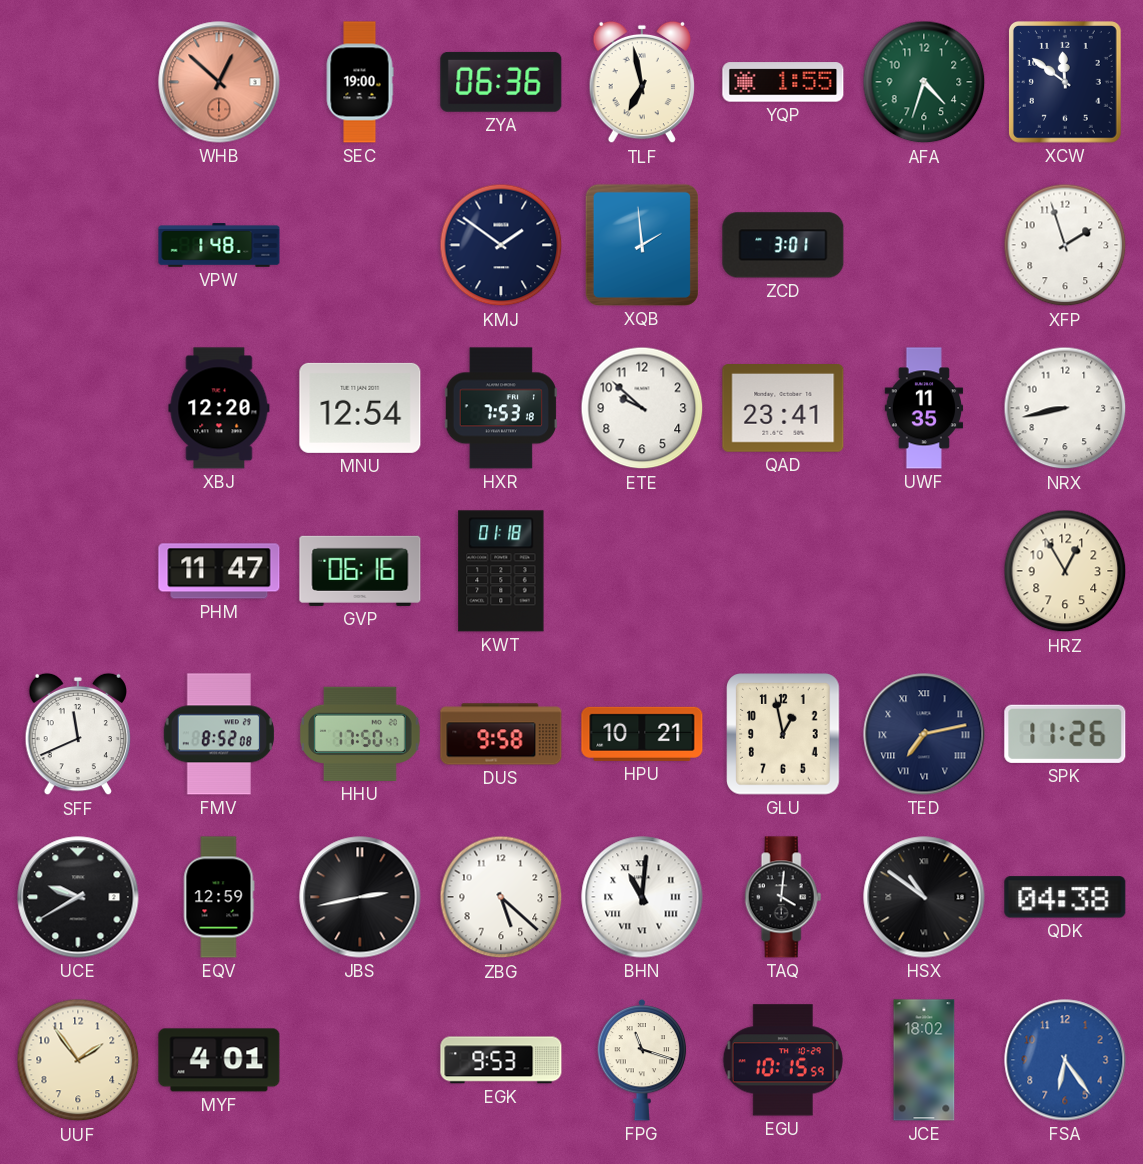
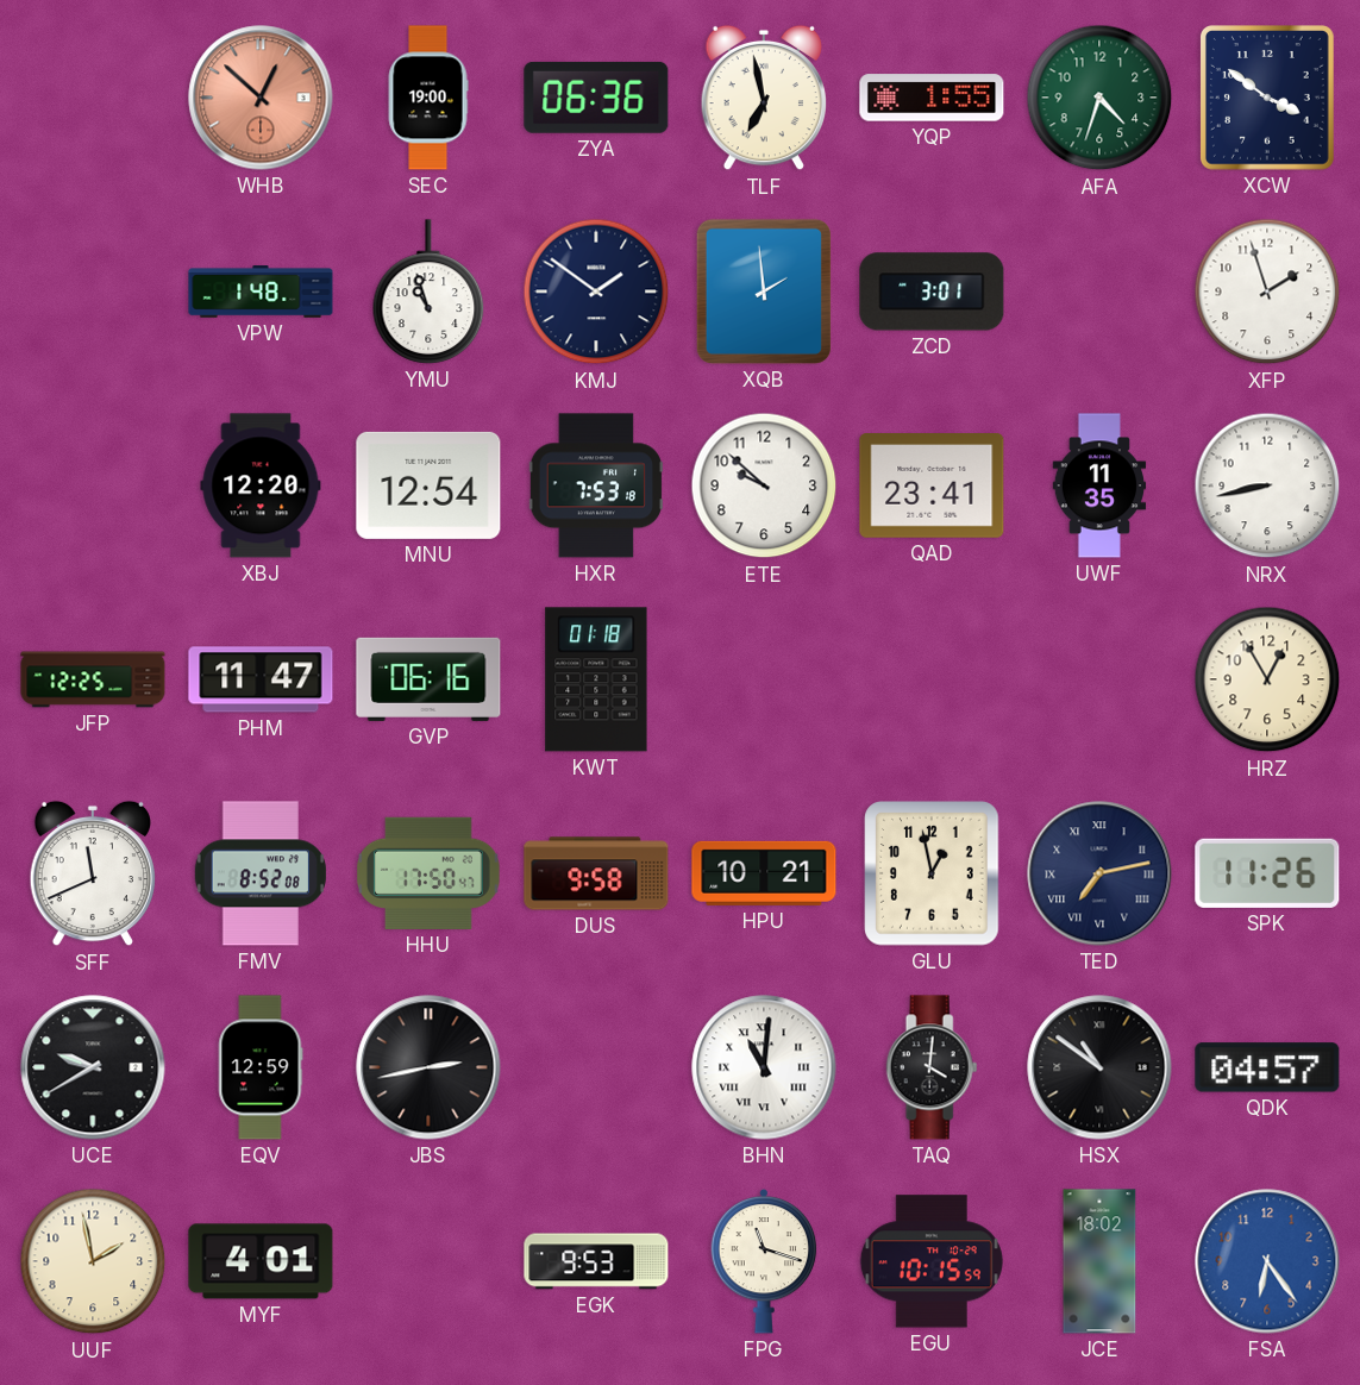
XCW: 11:51 -> 3:51
YMU: none -> 10:57
JFP: none -> 12:25
ZBG: 5:22 -> none
QDK: 04:38 -> 04:57
UUF: 1:54 -> 1:58
